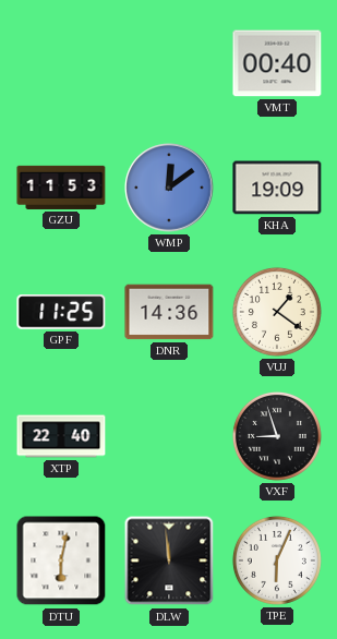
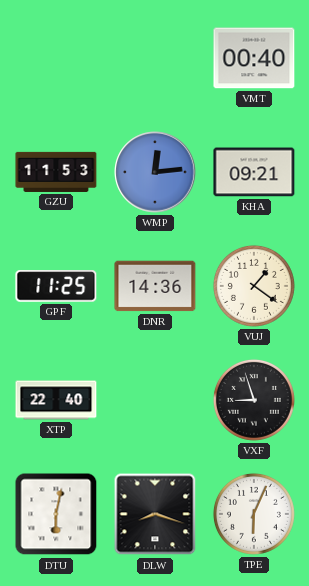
WMP: 12:09 -> 12:14
KHA: 19:09 -> 09:21
DLW: 11:59 -> 8:18
